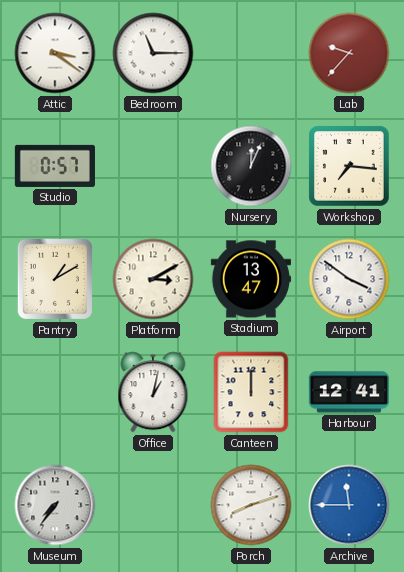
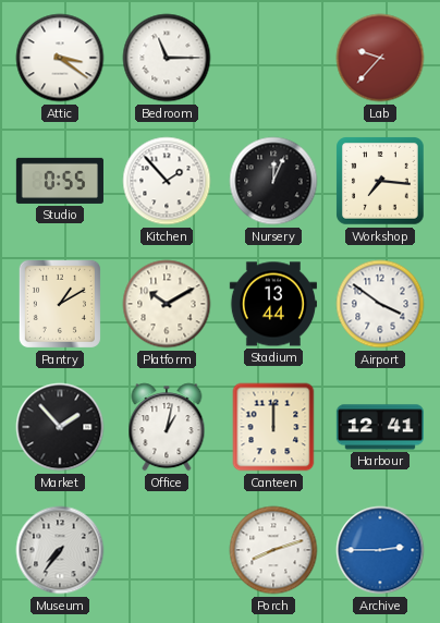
Studio: 0:57 -> 0:55
Kitchen: none -> 1:53
Platform: 3:10 -> 10:10
Stadium: 13:47 -> 13:44
Market: none -> 1:53
Archive: 11:45 -> 2:45
